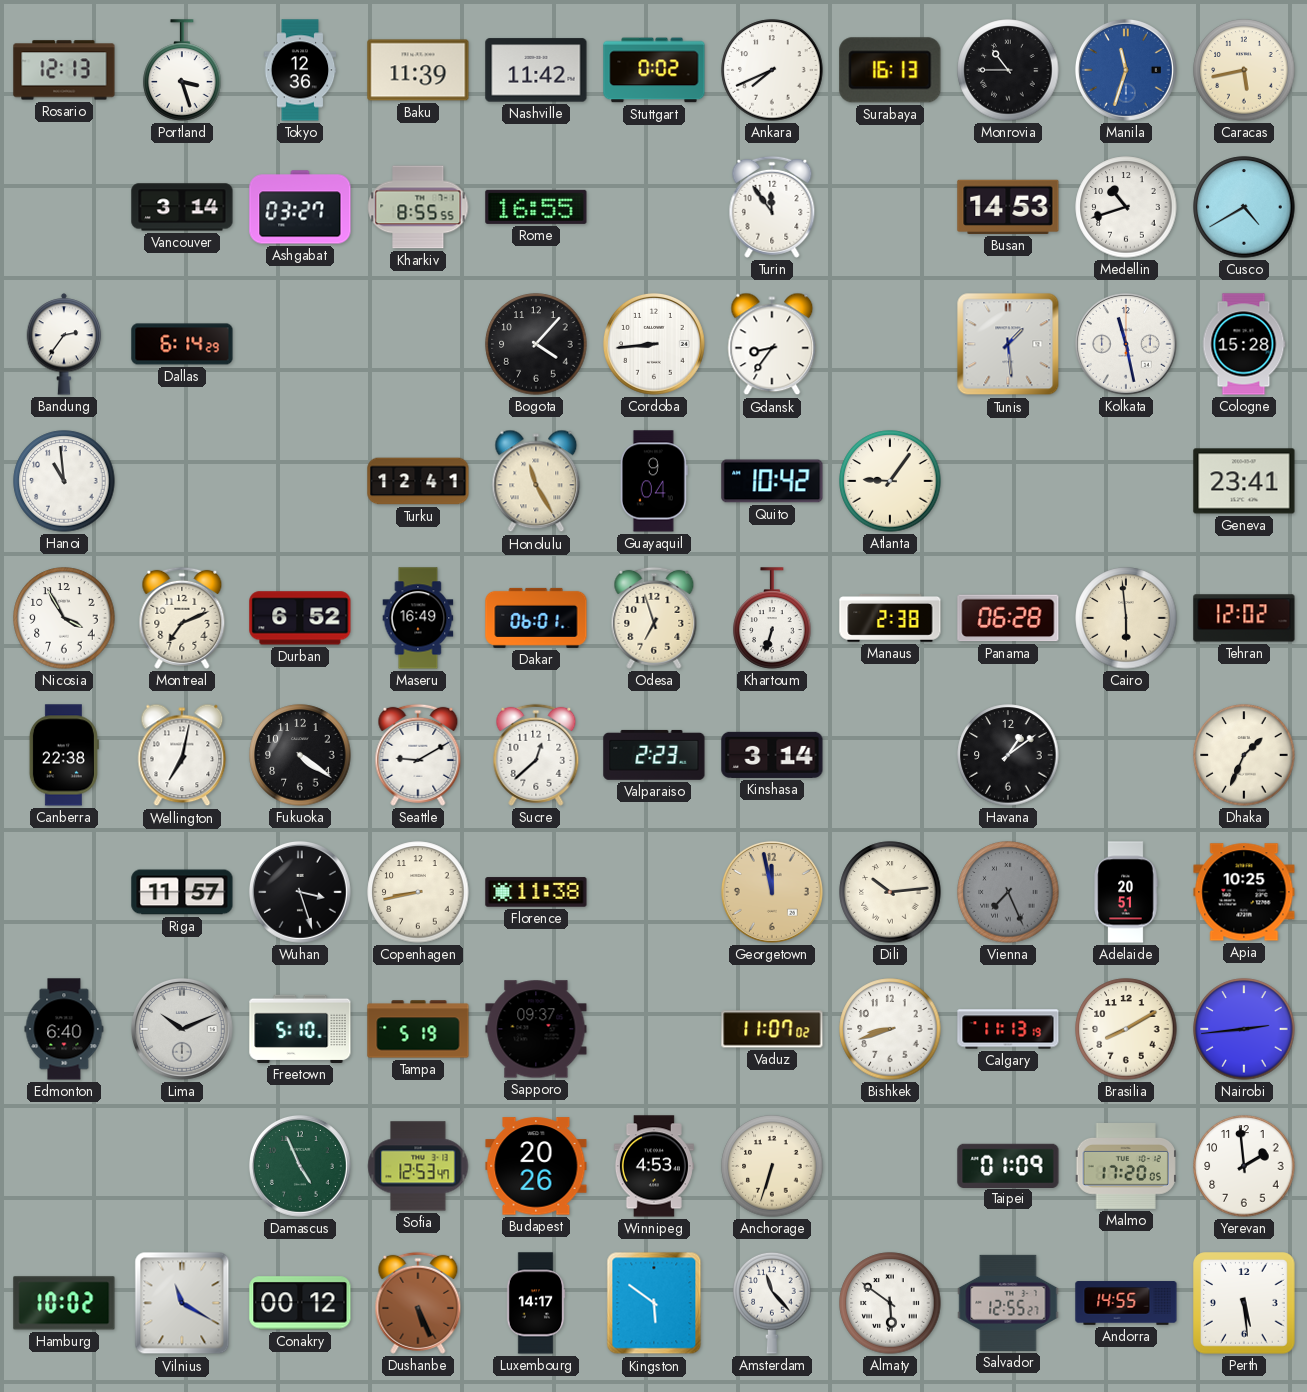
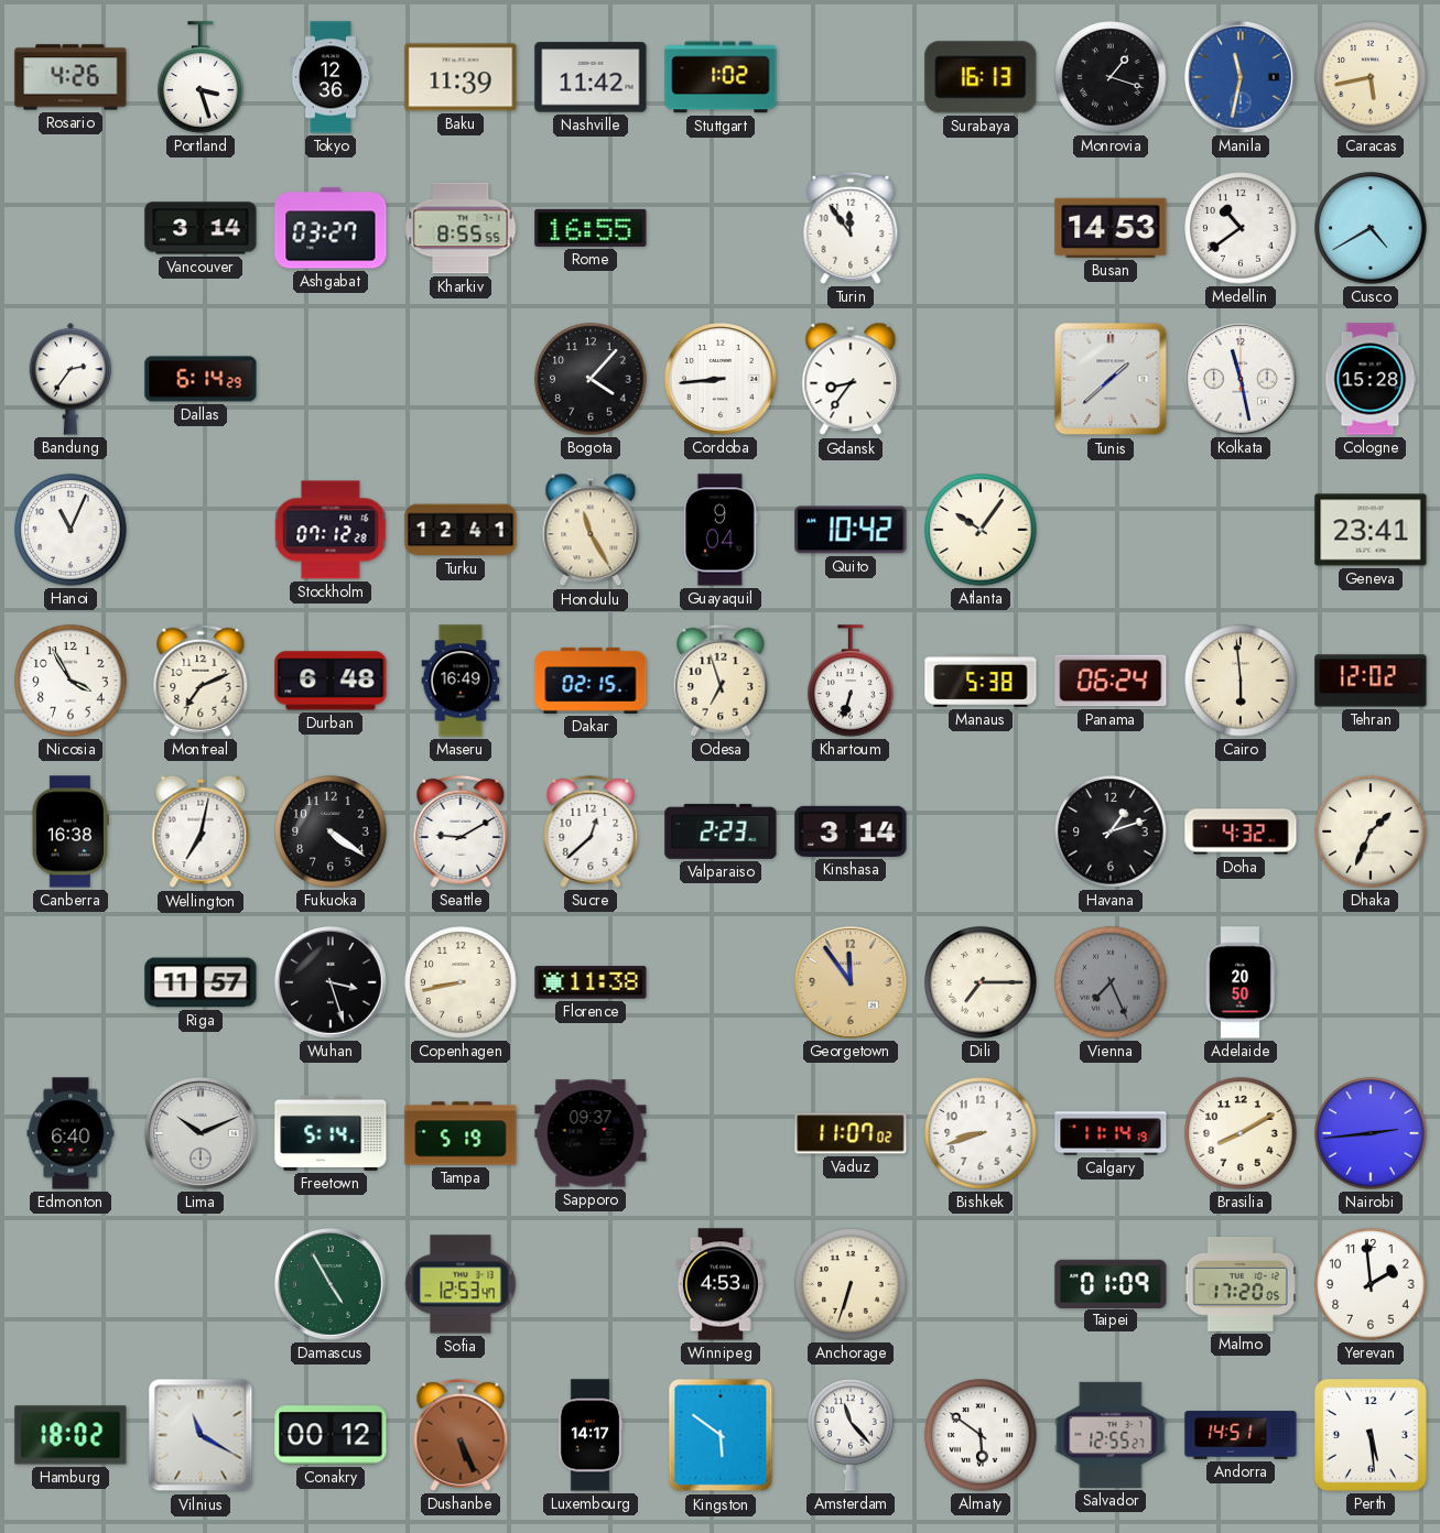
Rosario: 12:13 -> 4:26
Stuttgart: 0:02 -> 1:02
Ankara: 7:41 -> none
Monrovia: 10:45 -> 1:18
Manila: 11:33 -> 11:32
Medellin: 10:42 -> 10:39
Tunis: 1:29 -> 1:38
Hanoi: 10:59 -> 11:04
Stockholm: none -> 07:12
Atlanta: 9:06 -> 10:06
Durban: 6:52 -> 6:48
Dakar: 06:01 -> 02:15
Manaus: 2:38 -> 5:38
Panama: 06:28 -> 06:24
Canberra: 22:38 -> 16:38
Havana: 1:09 -> 1:12
Doha: none -> 4:32
Georgetown: 11:58 -> 11:54
Dili: 10:14 -> 7:15
Adelaide: 20:51 -> 20:50
Apia: 10:25 -> none
Freetown: 5:10 -> 5:14
Calgary: 11:13 -> 11:14
Damascus: 4:56 -> 4:55
Budapest: 20:26 -> none
Hamburg: 10:02 -> 18:02
Andorra: 14:55 -> 14:51
